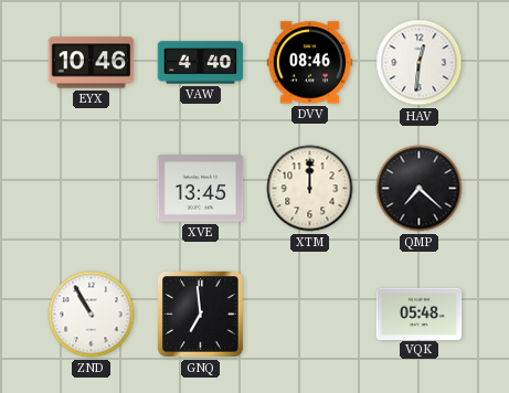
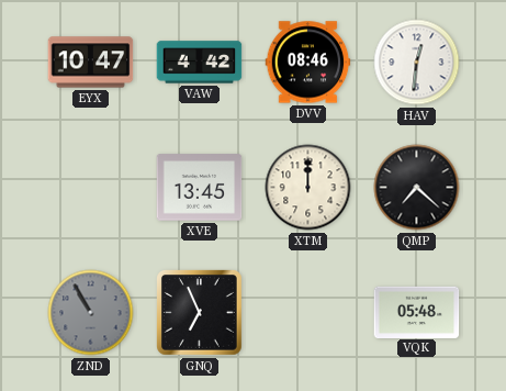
EYX: 10:46 -> 10:47
VAW: 4:40 -> 4:42
ZND dial: white -> grey
GNQ: 6:59 -> 6:56
